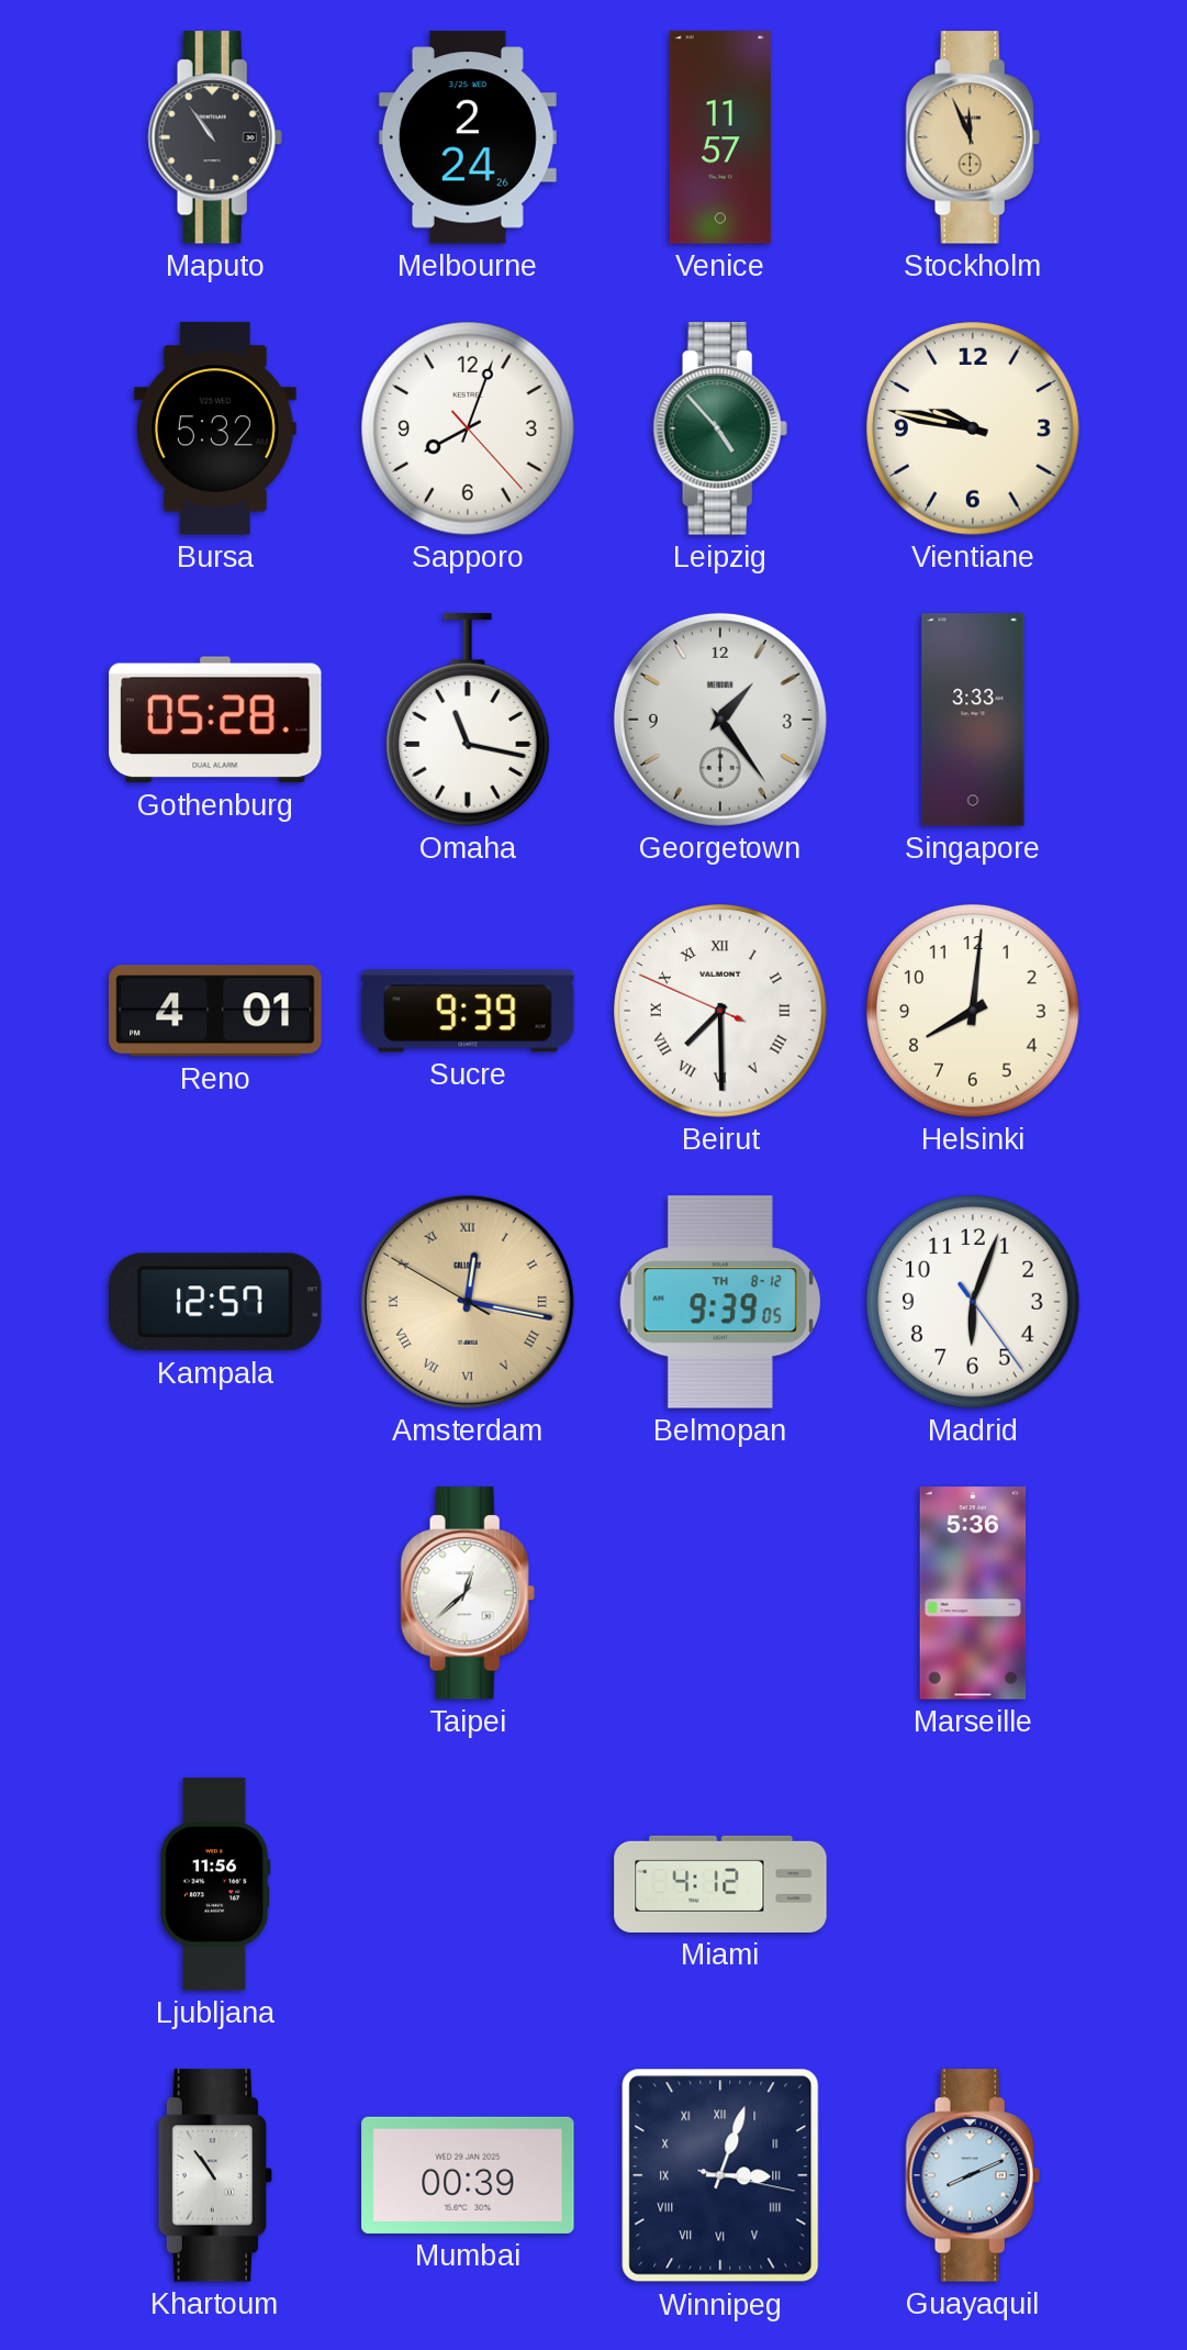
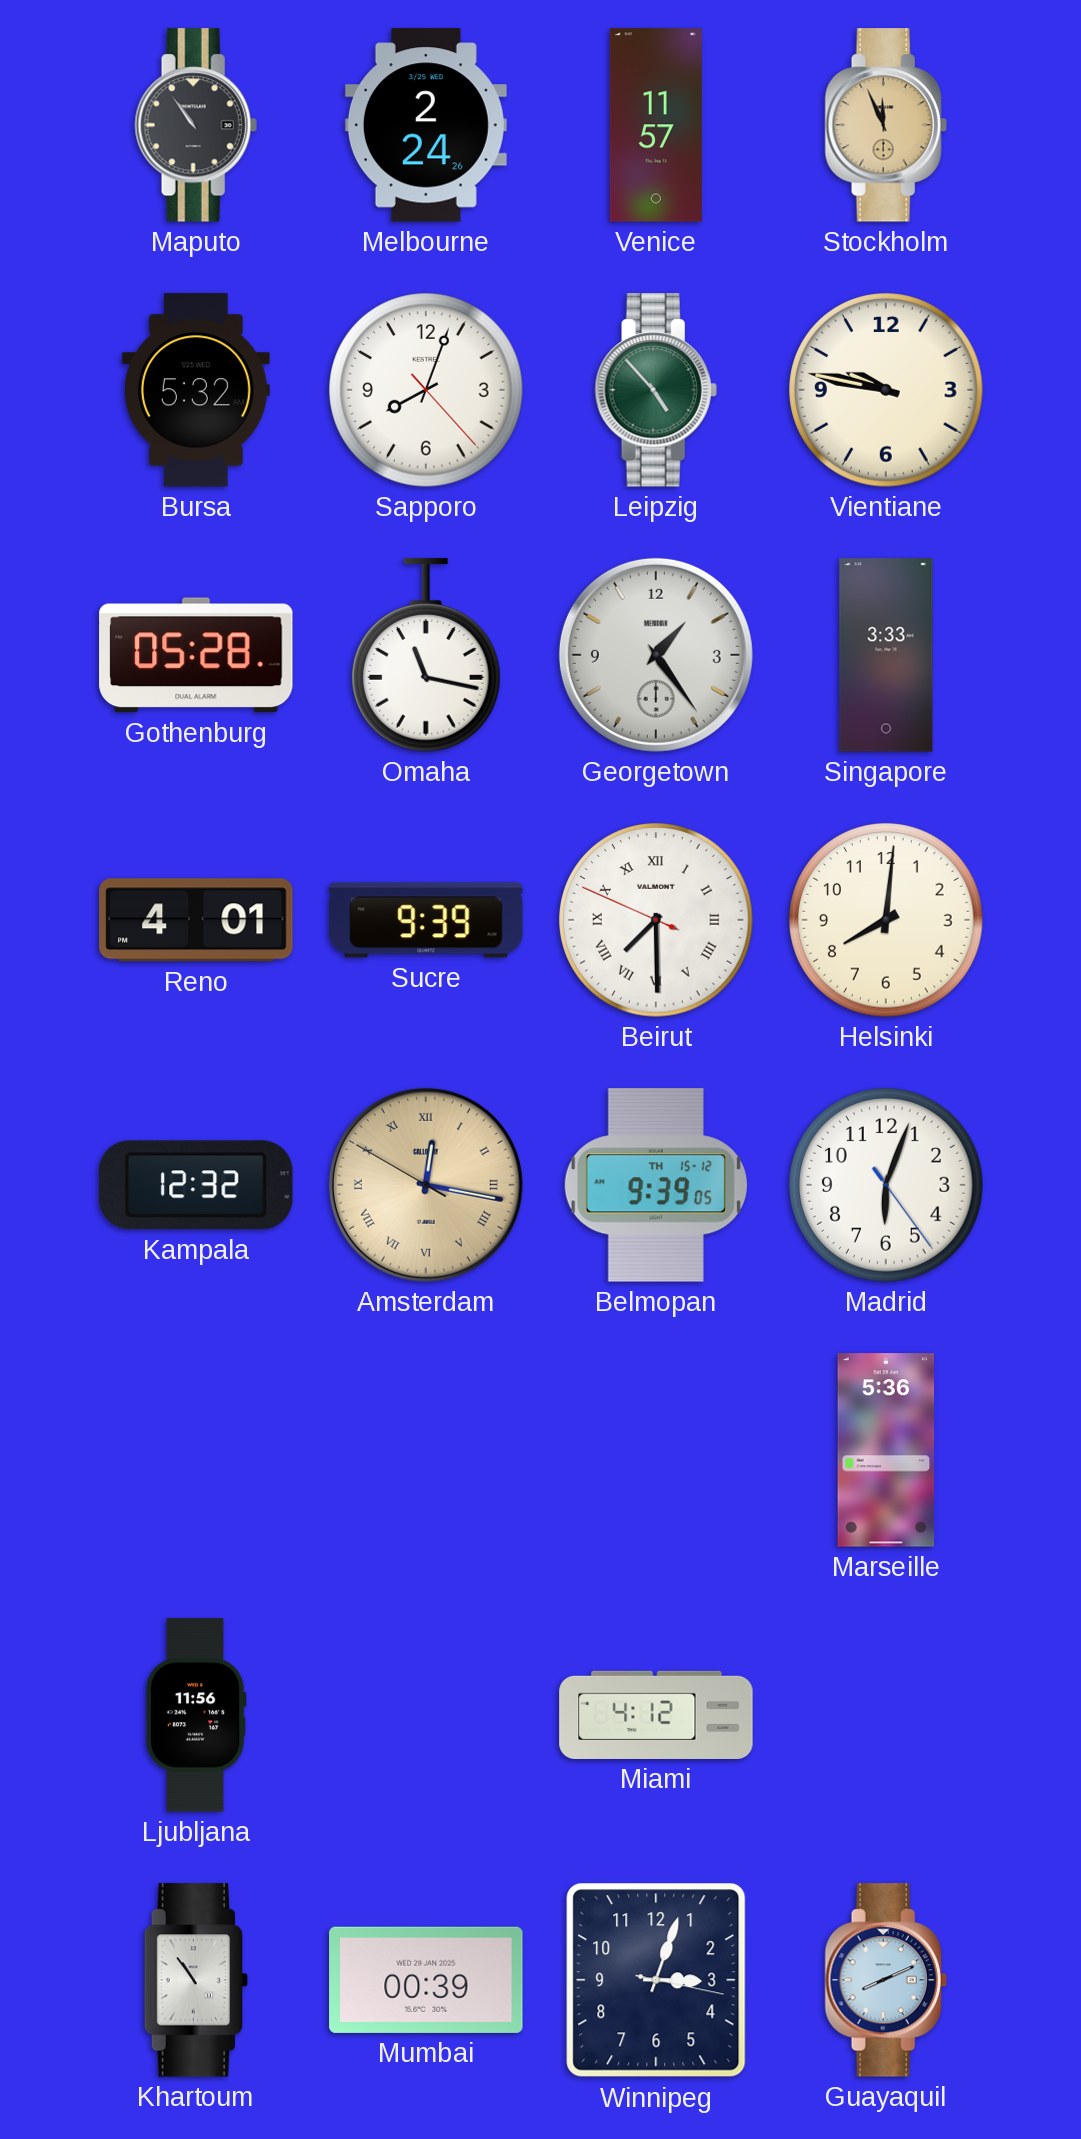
Kampala: 12:57 -> 12:32
Belmopan date: TH 8-12 -> TH 15-12
Taipei: 12:38 -> none
Winnipeg numerals: Roman -> Arabic
